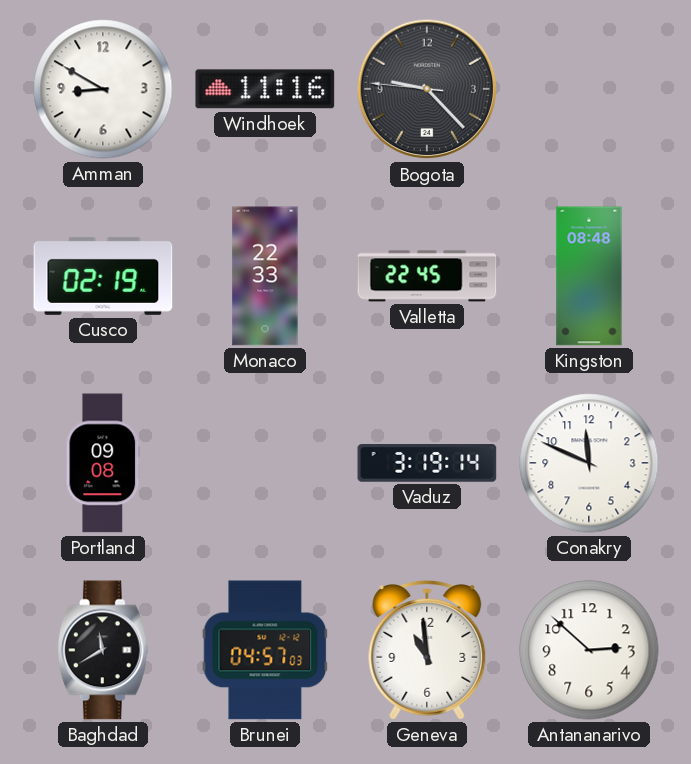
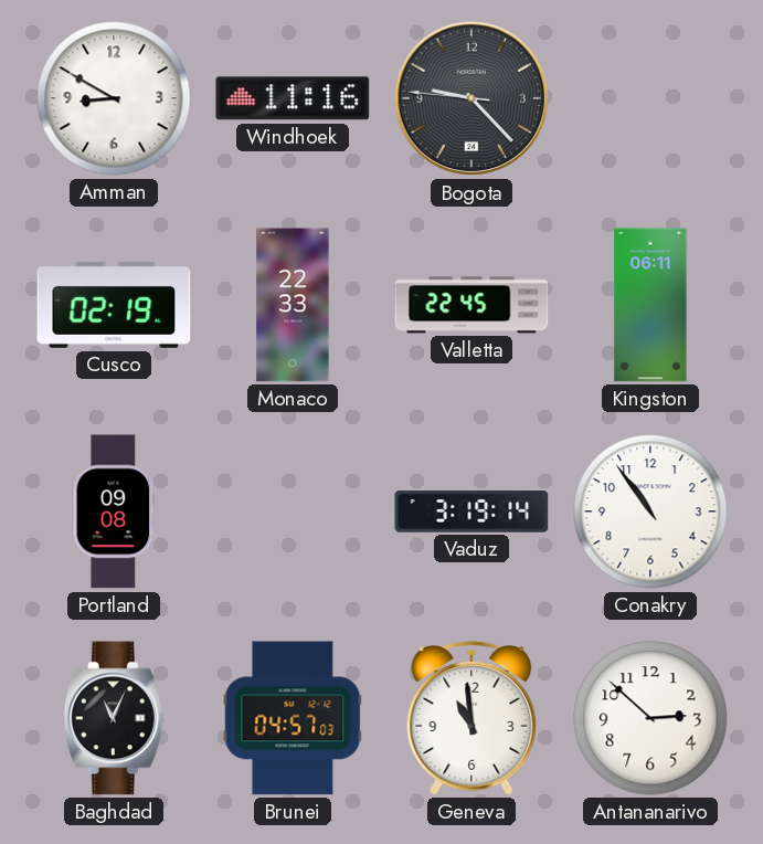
Kingston: 08:48 -> 06:11
Conakry: 11:49 -> 10:54
Baghdad: 11:40 -> 11:04
